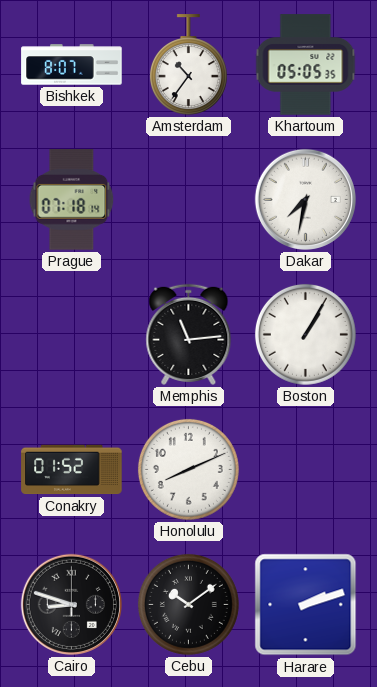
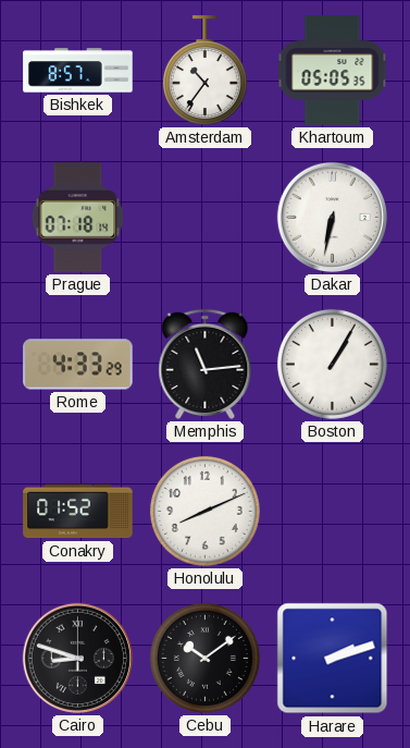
Bishkek: 8:07 -> 8:57
Dakar: 7:32 -> 6:32
Rome: none -> 4:33
